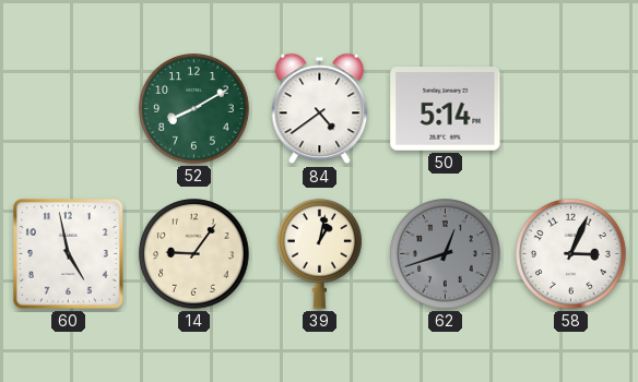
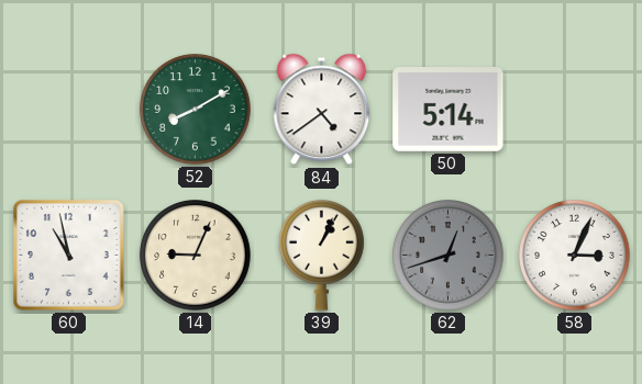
60: 4:58 -> 10:58
14: 9:06 -> 9:04
39: 1:02 -> 1:04
